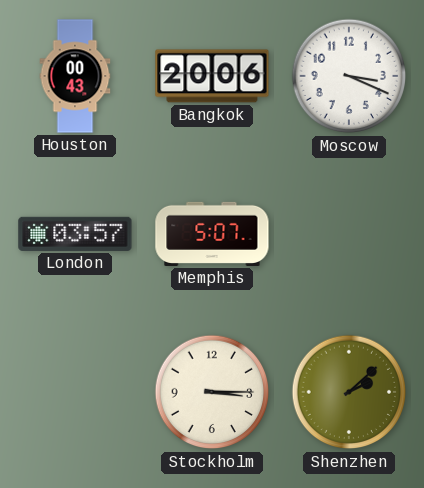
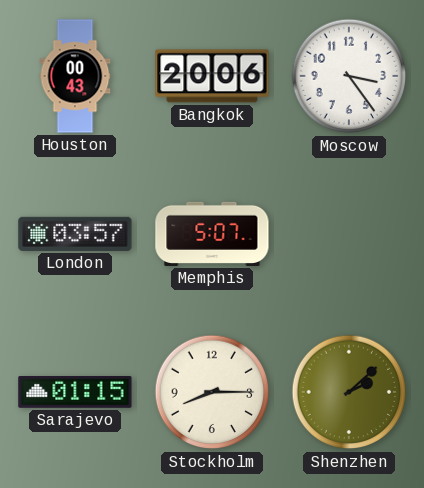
Moscow: 3:19 -> 3:24
Sarajevo: none -> 01:15
Stockholm: 3:15 -> 8:15
